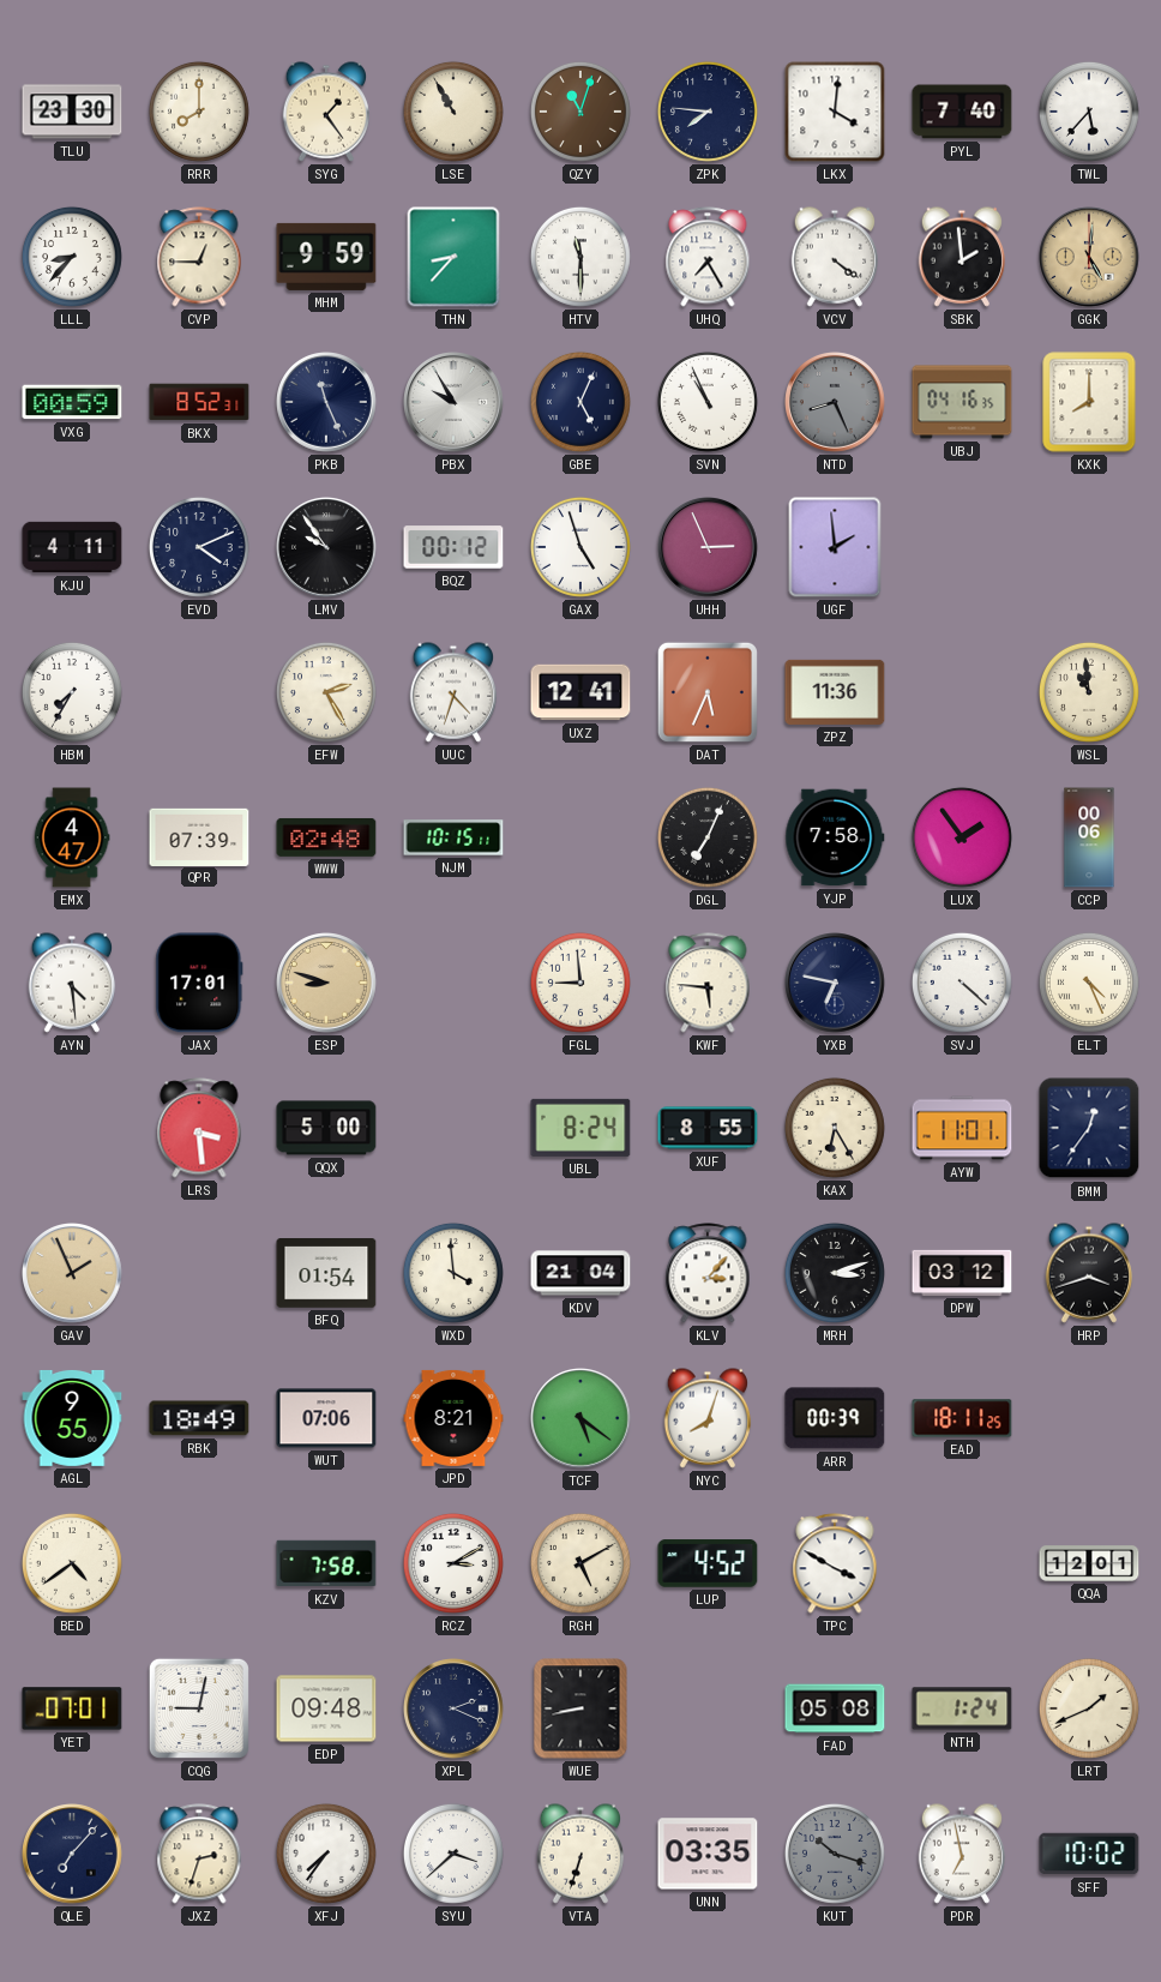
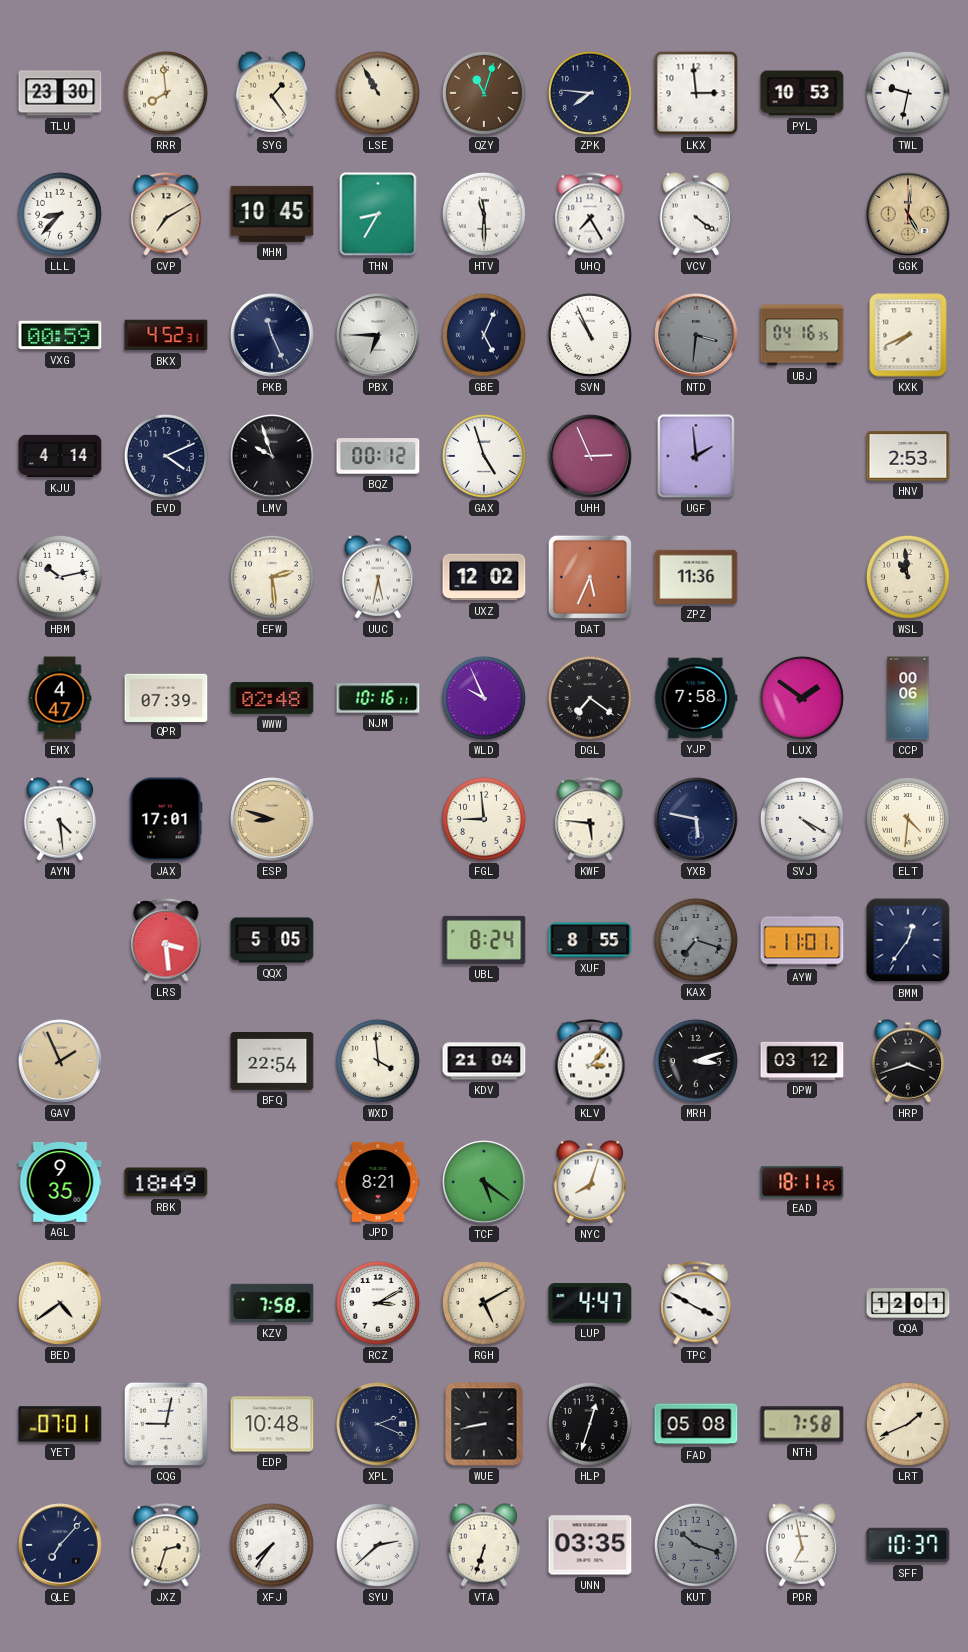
RRR: 8:00 -> 7:59
LKX: 4:01 -> 2:59
PYL: 7:40 -> 10:53
TWL: 5:37 -> 9:32
CVP: 12:45 -> 7:10
MHM: 9:59 -> 10:45
THN: 8:37 -> 8:35
SBK: 1:59 -> none
BKX: 8:52 -> 4:52
PBX: 9:55 -> 6:45
NTD: 8:26 -> 3:31
KXK: 8:00 -> 7:41
KJU: 4:11 -> 4:14
LMV: 9:54 -> 9:57
HNV: none -> 2:53
HBM: 7:35 -> 10:13
EFW: 2:25 -> 2:29
UUC: 4:33 -> 5:32
UXZ: 12:41 -> 12:02
NJM: 10:15 -> 10:16
WLD: none -> 9:56
DGL: 7:04 -> 7:21
LUX: 1:54 -> 1:51
YXB: 6:47 -> 5:47
SVJ: 4:22 -> 4:20
ELT: 4:26 -> 4:31
QQX: 5:00 -> 5:05
KAX: 6:25 -> 7:18
KAX dial: cream -> grey
BFQ: 01:54 -> 22:54
AGL: 9:55 -> 9:35
WUT: 07:06 -> none
ARR: 00:39 -> none
LUP: 4:52 -> 4:47
EDP: 09:48 -> 10:48
HLP: none -> 12:33
NTH: 1:24 -> 7:58
SYU: 3:38 -> 2:38
SFF: 10:02 -> 10:37
